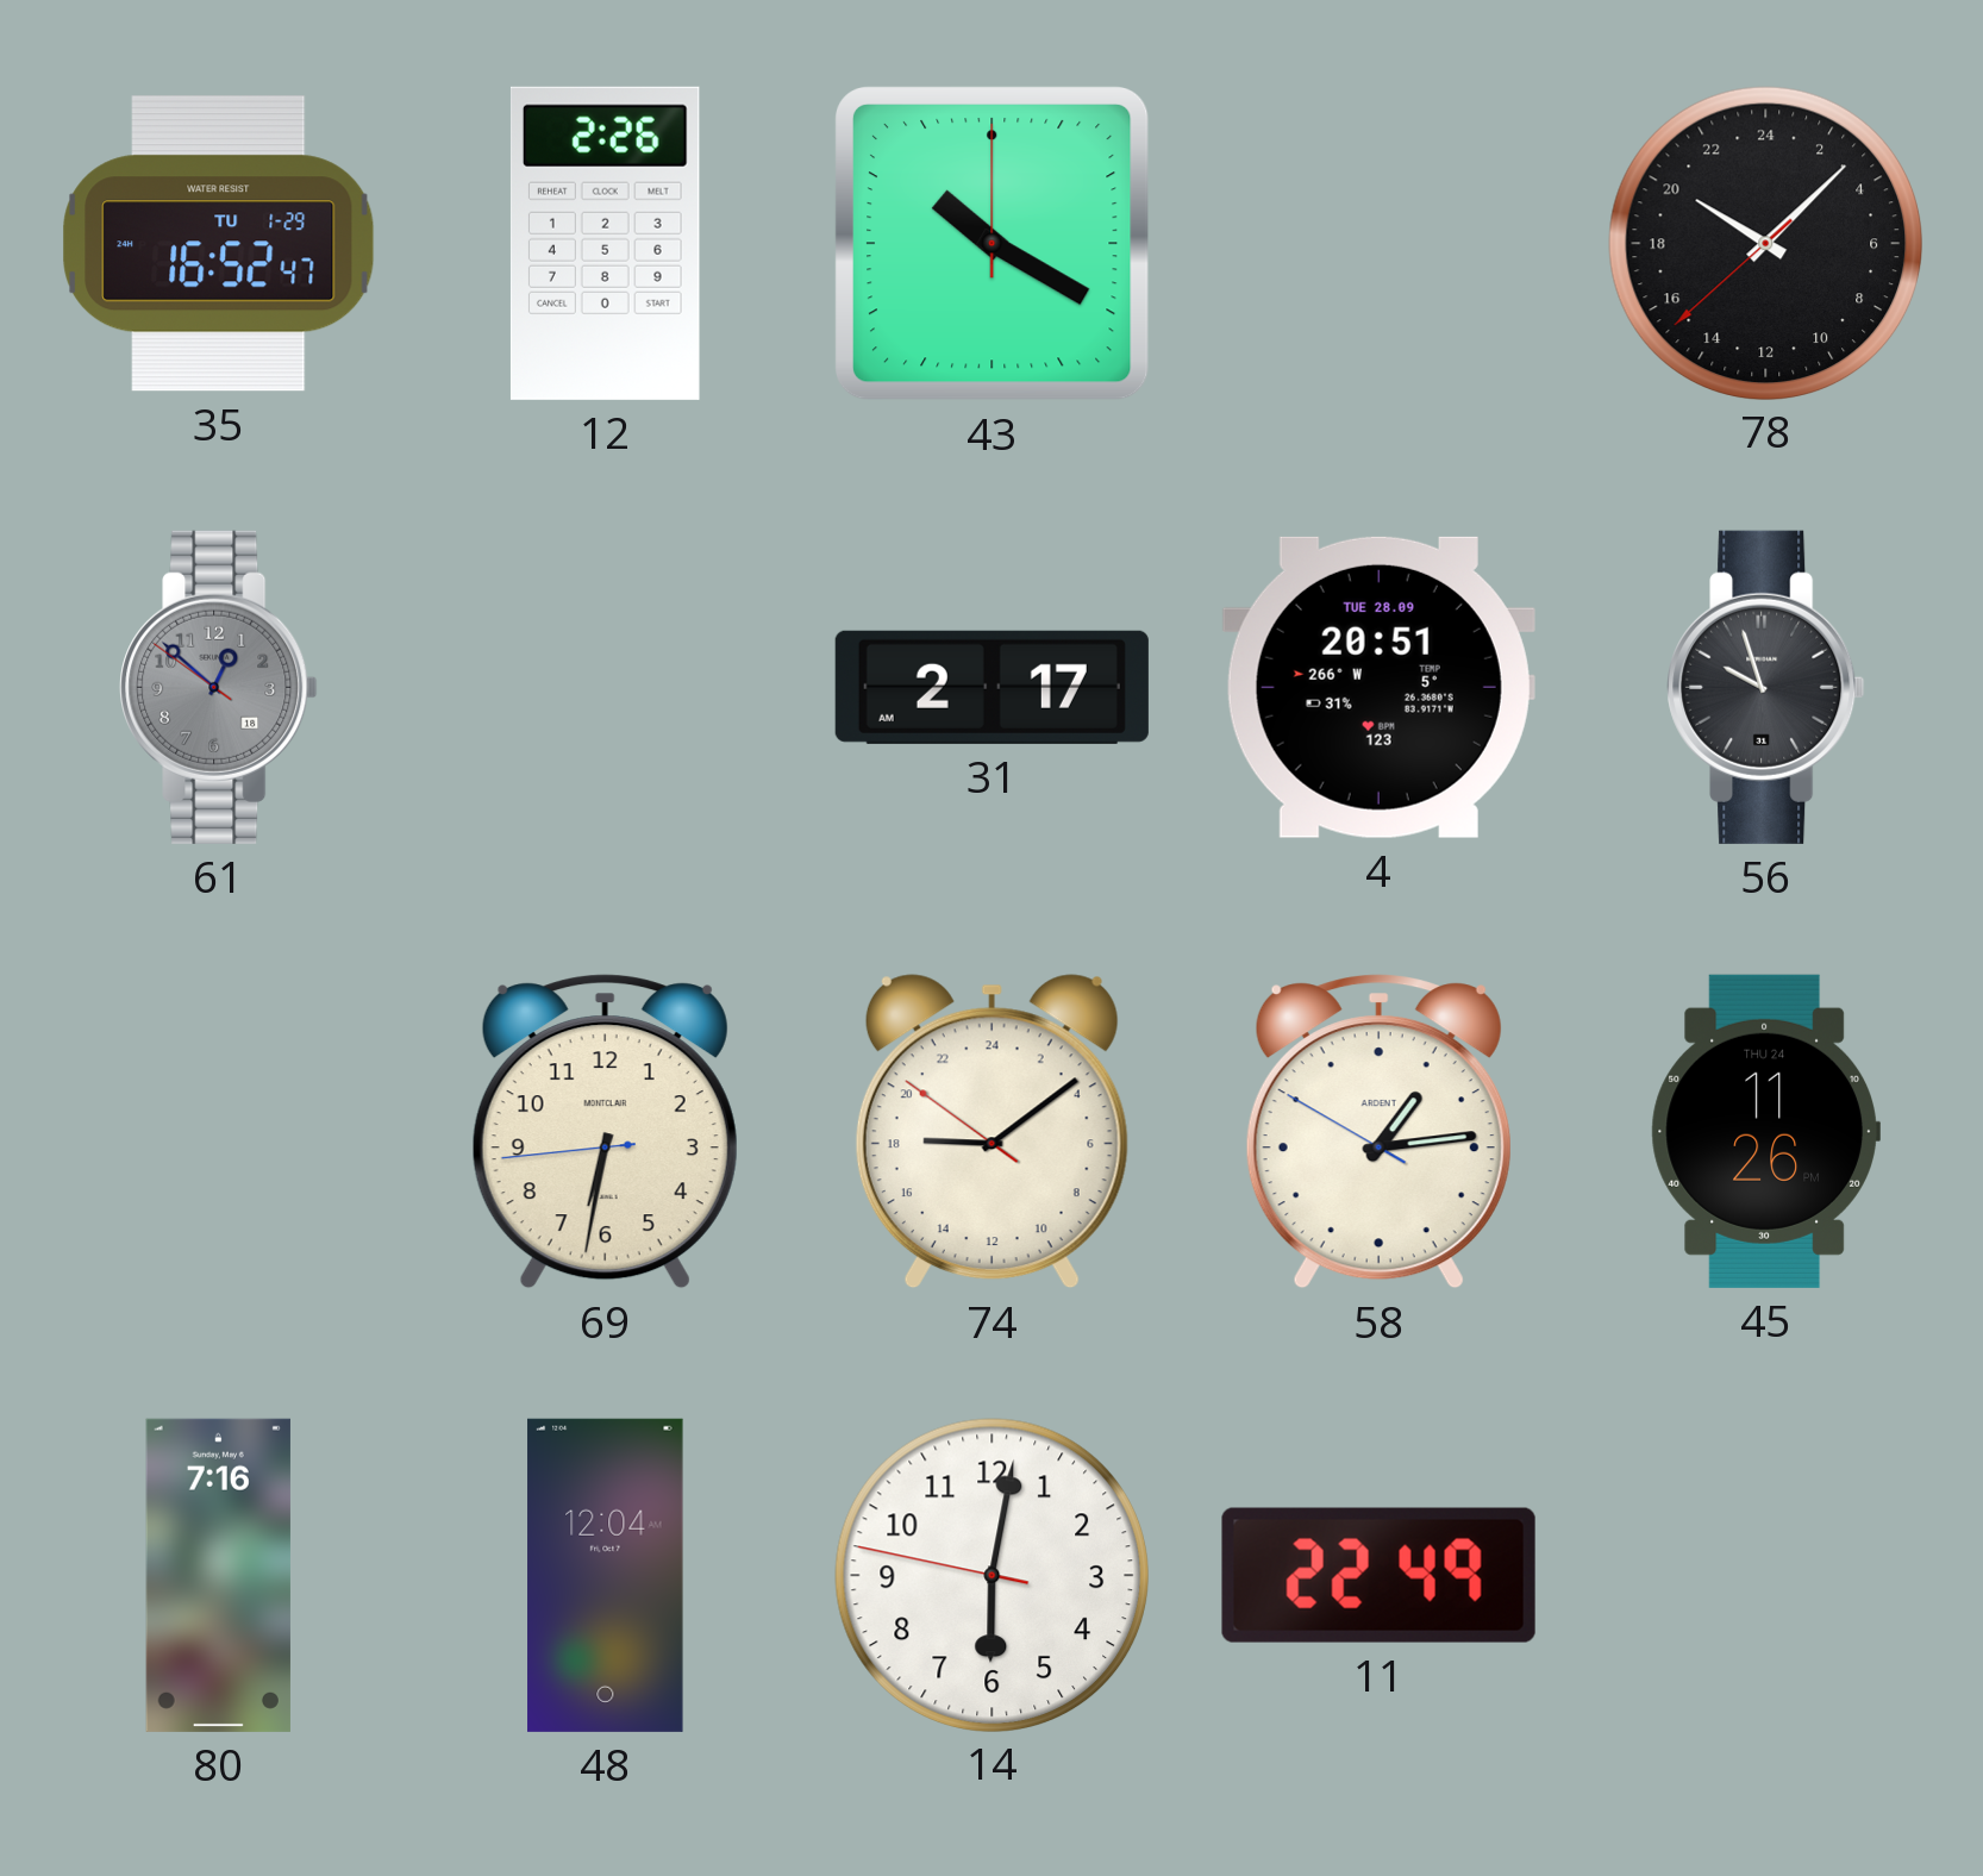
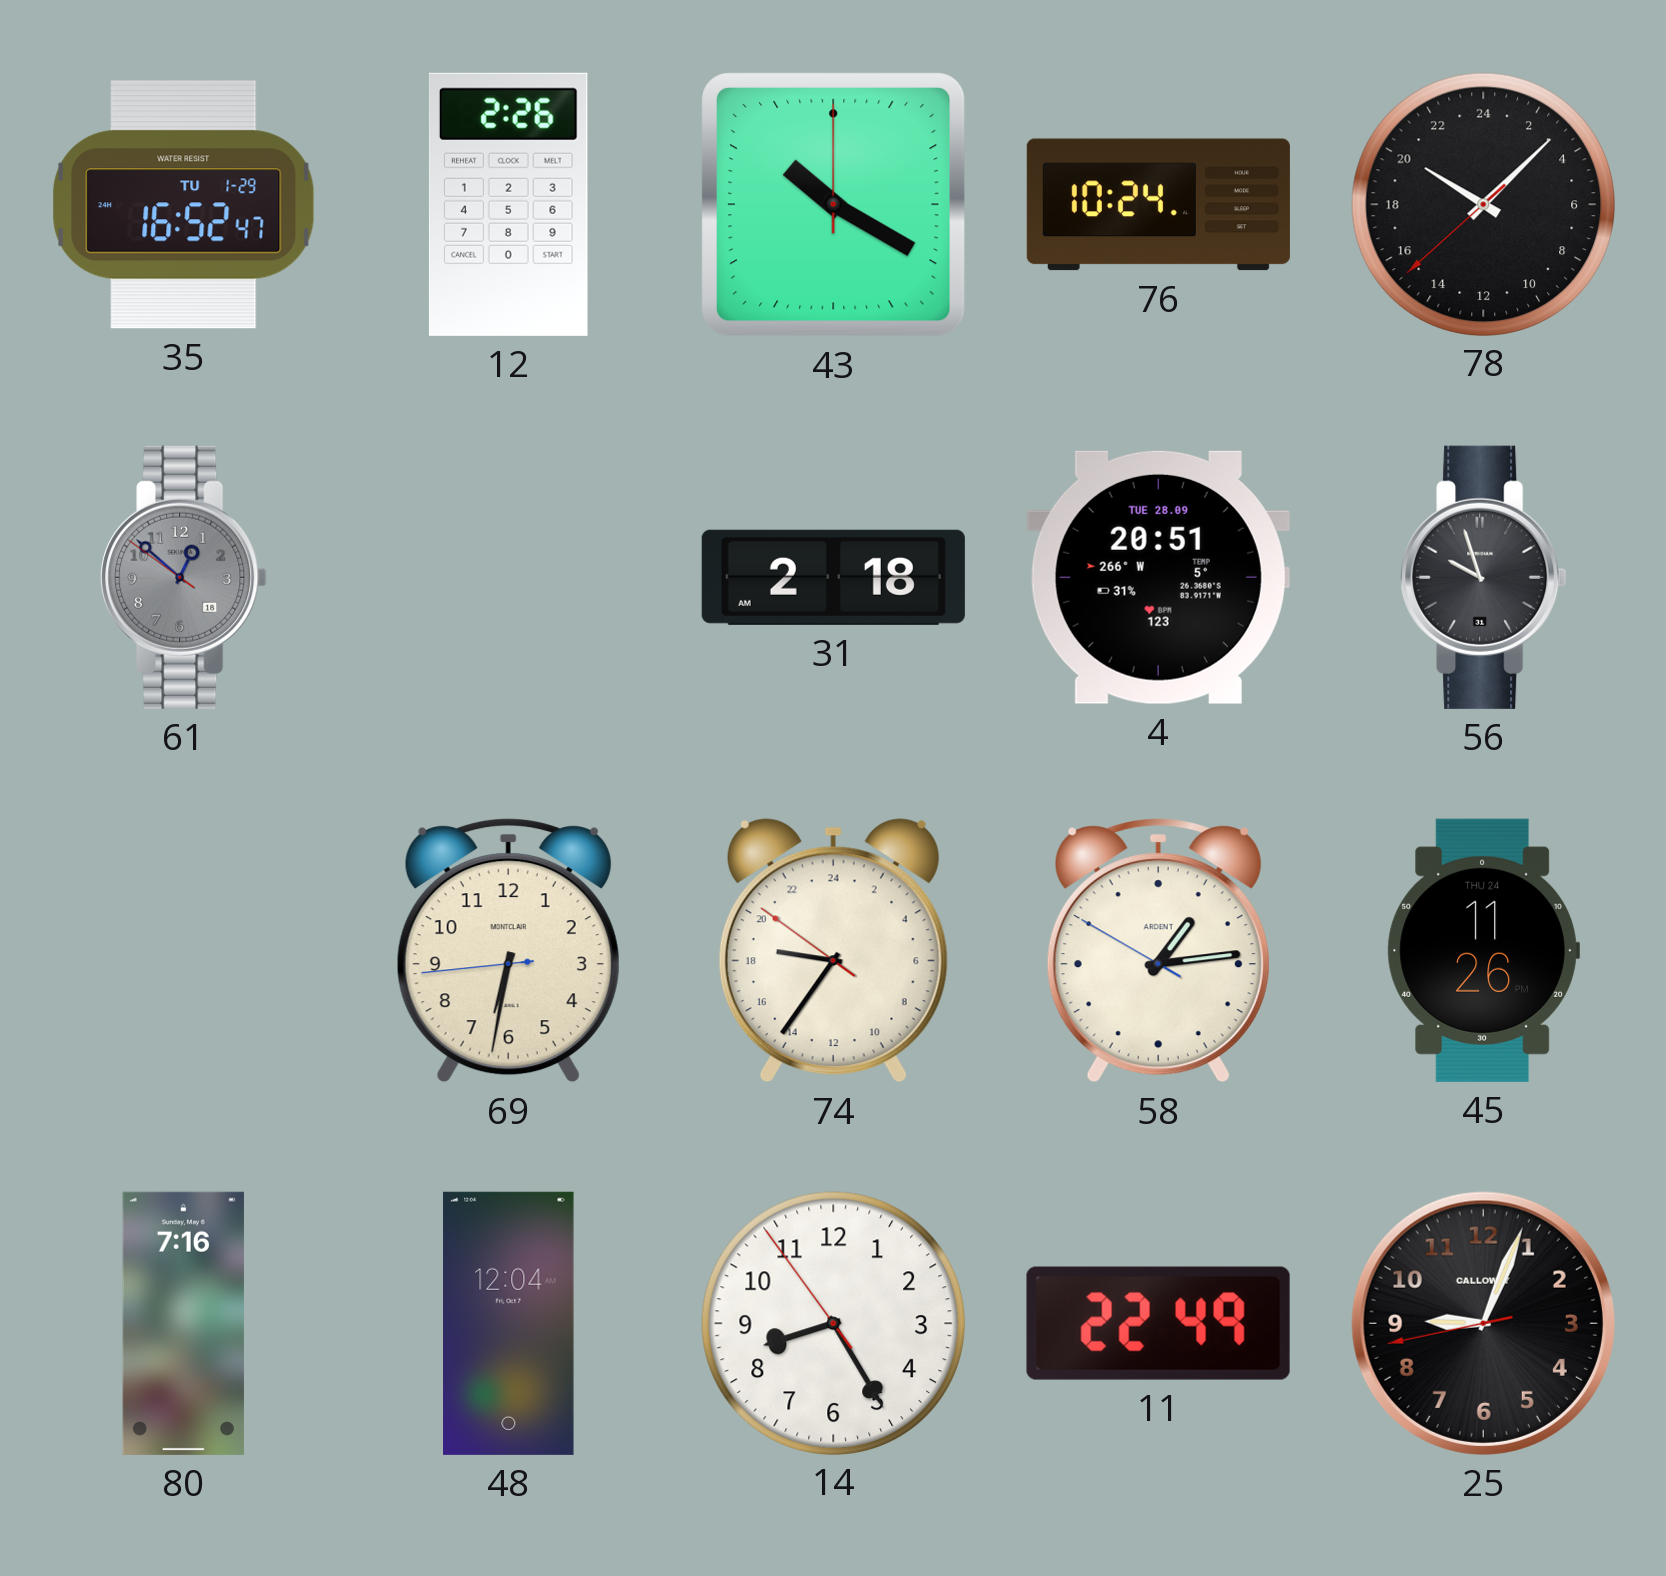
76: none -> 10:24
31: 2:17 -> 2:18
74: 18:08 -> 18:35
14: 6:01 -> 8:24
25: none -> 9:03
